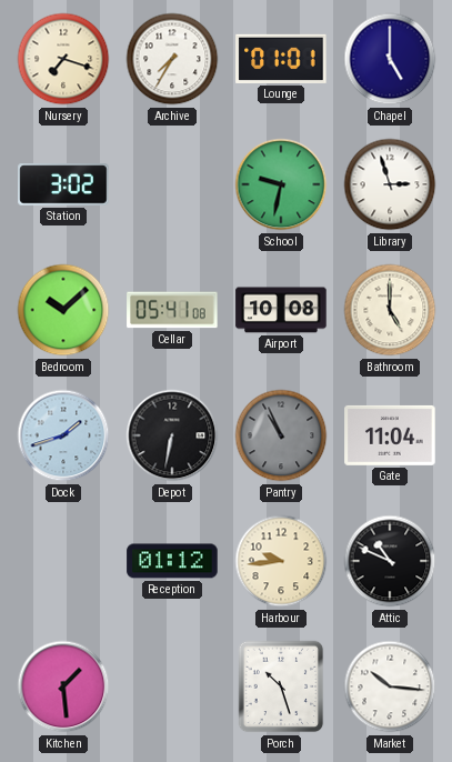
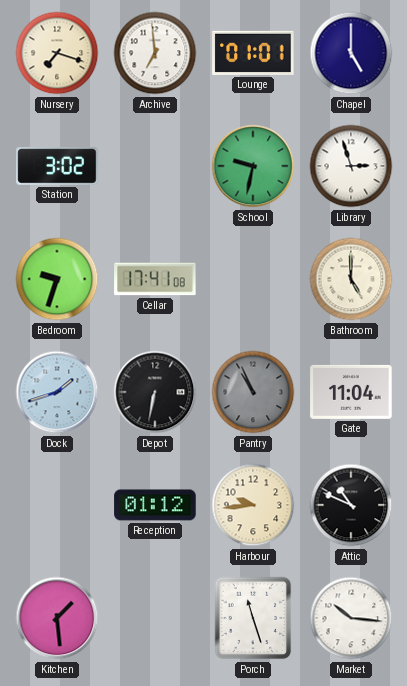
Archive: 7:35 -> 6:59
Bedroom: 10:08 -> 9:33
Cellar: 05:41 -> 17:41
Airport: 10:08 -> none
Porch: 10:27 -> 11:27
